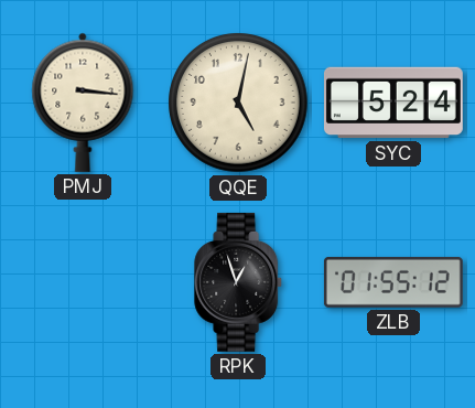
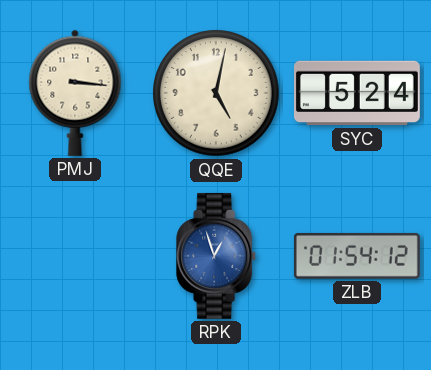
RPK dial: black -> blue
ZLB: 01:55 -> 01:54
